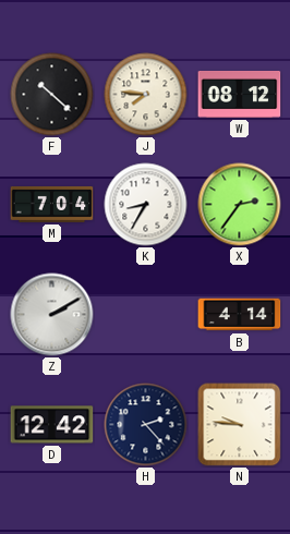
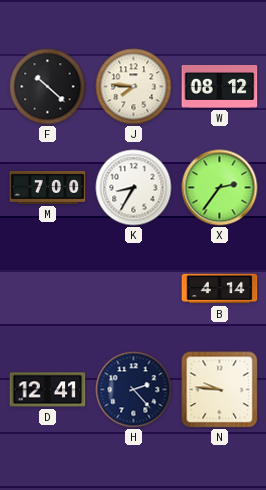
M: 7:04 -> 7:00
Z: 2:10 -> none
D: 12:42 -> 12:41
